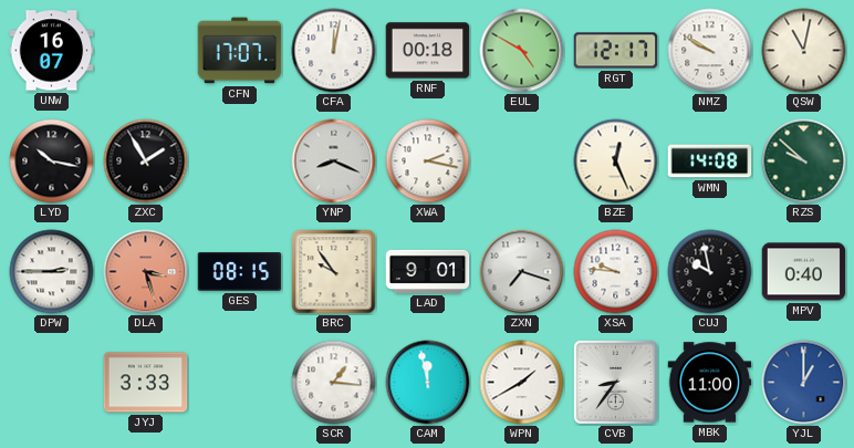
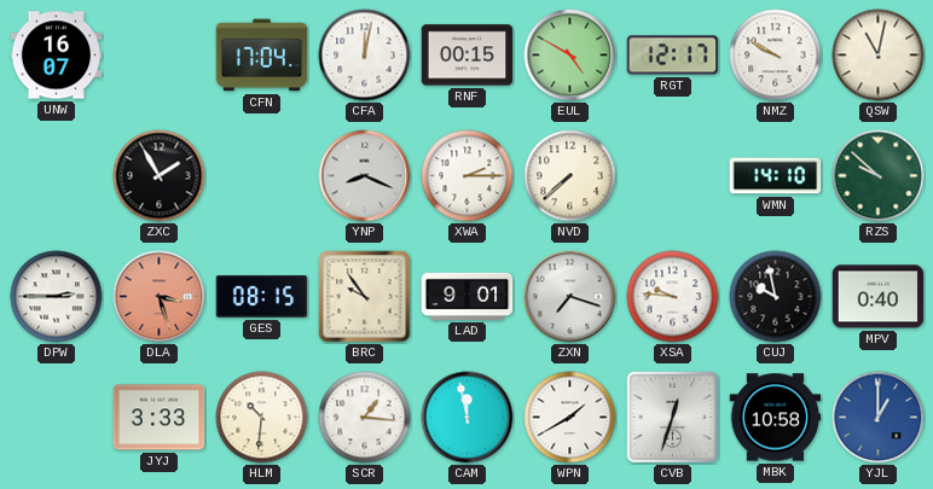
CFN: 17:07 -> 17:04
RNF: 00:18 -> 00:15
LYD: 10:17 -> none
XWA: 2:17 -> 2:15
NVD: none -> 7:38
BZE: 12:26 -> none
WMN: 14:08 -> 14:10
HLM: none -> 10:31
CVB: 8:36 -> 12:33
MBK: 11:00 -> 10:58
